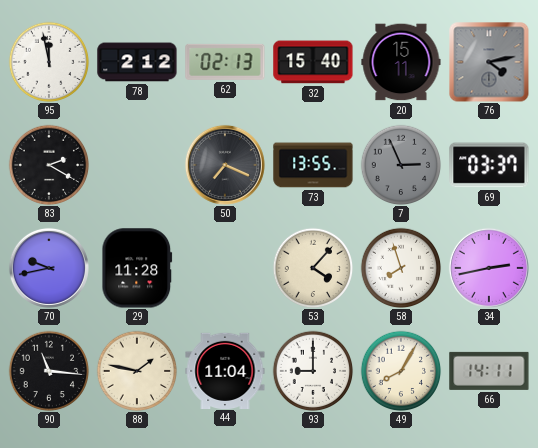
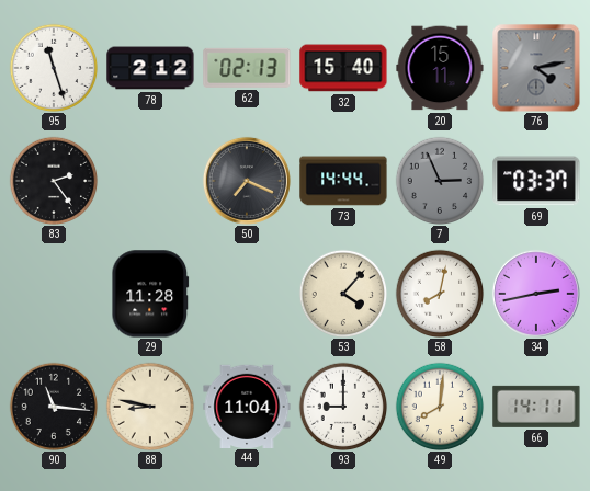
95: 11:58 -> 11:27
83: 2:20 -> 2:24
73: 13:55 -> 14:44
70: 9:43 -> none
58: 7:57 -> 8:02
88: 1:47 -> 8:47
49: 8:05 -> 8:01
